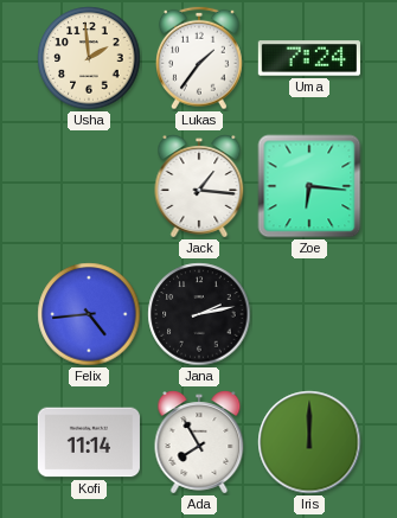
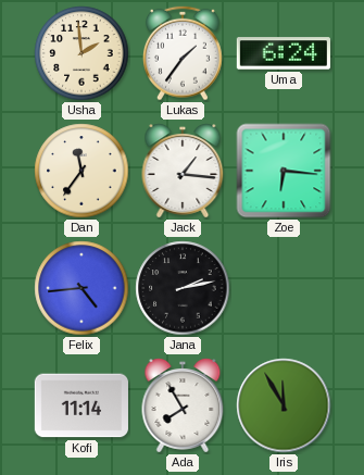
Uma: 7:24 -> 6:24
Dan: none -> 11:36
Iris: 12:00 -> 11:55
